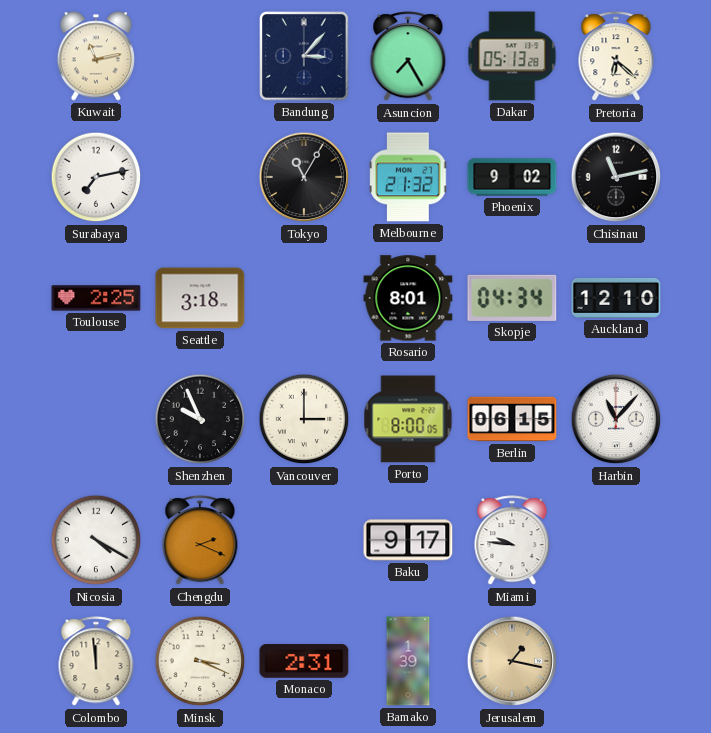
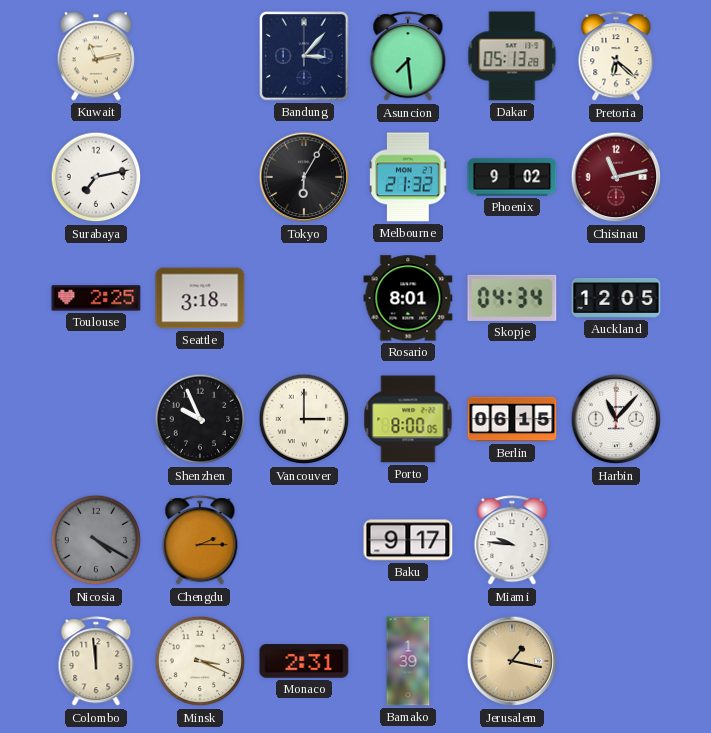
Asuncion: 7:25 -> 7:29
Tokyo: 11:05 -> 6:05
Chisinau dial: black -> burgundy
Auckland: 12:10 -> 12:05
Nicosia dial: white -> grey
Chengdu: 2:19 -> 2:15
